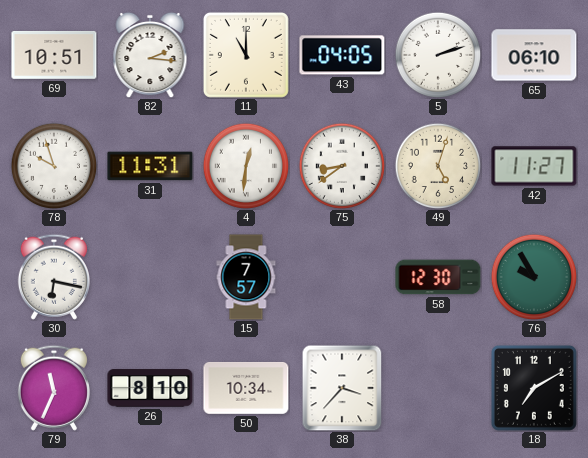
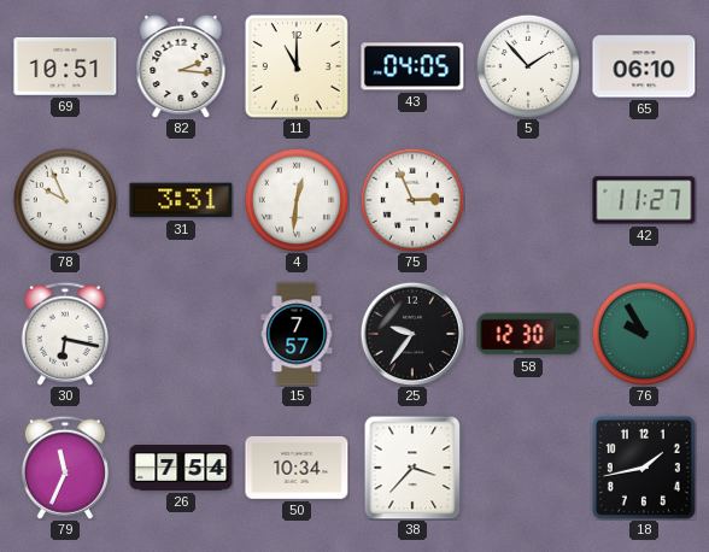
5: 2:12 -> 1:53
78: 9:57 -> 9:56
31: 11:31 -> 3:31
75: 8:39 -> 2:56
49: 5:03 -> none
25: none -> 9:36
26: 8:10 -> 7:54
18: 7:10 -> 1:43
